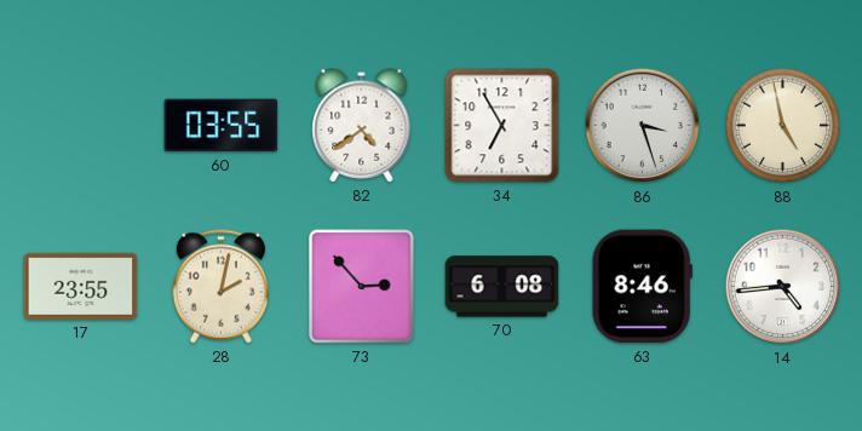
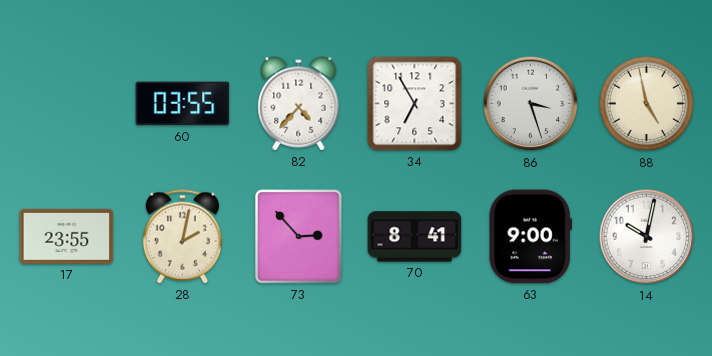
82: 4:39 -> 4:37
70: 6:08 -> 8:41
63: 8:46 -> 9:00
14: 4:44 -> 10:02
